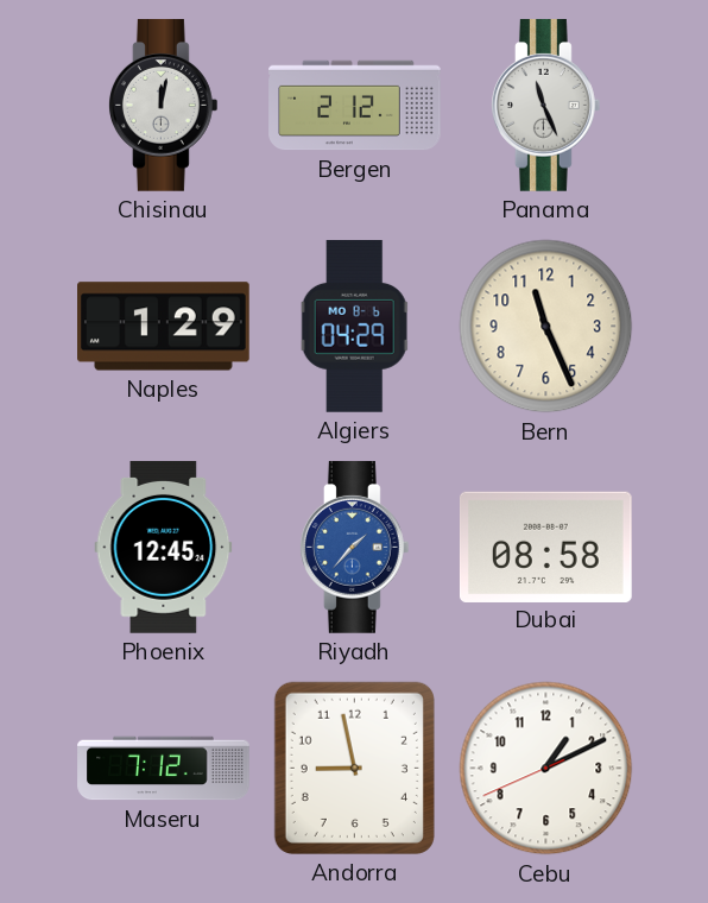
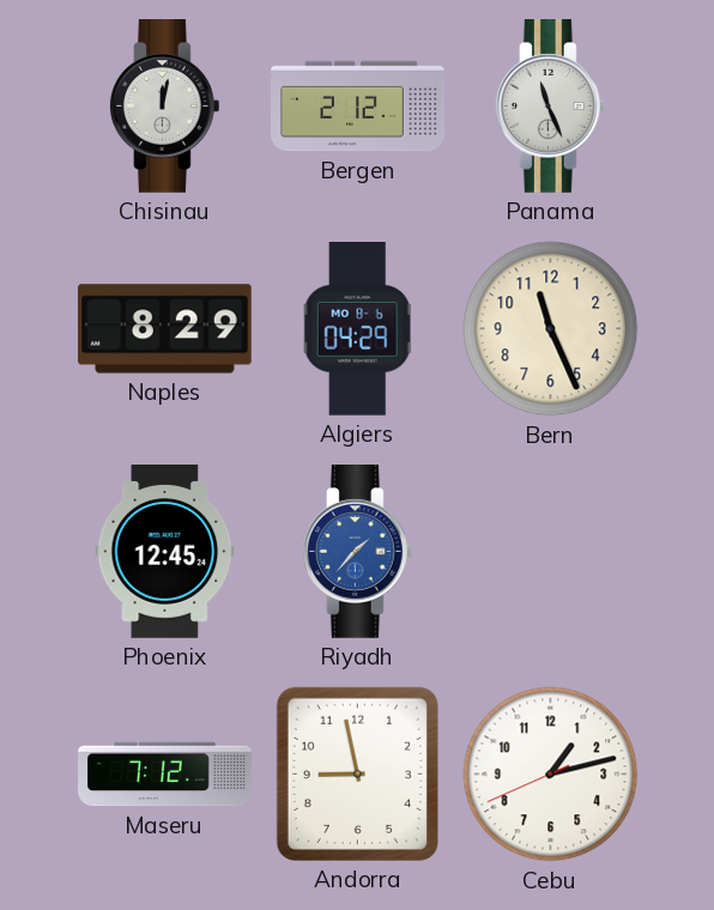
Naples: 1:29 -> 8:29
Dubai: 08:58 -> none
Cebu: 1:10 -> 1:12
